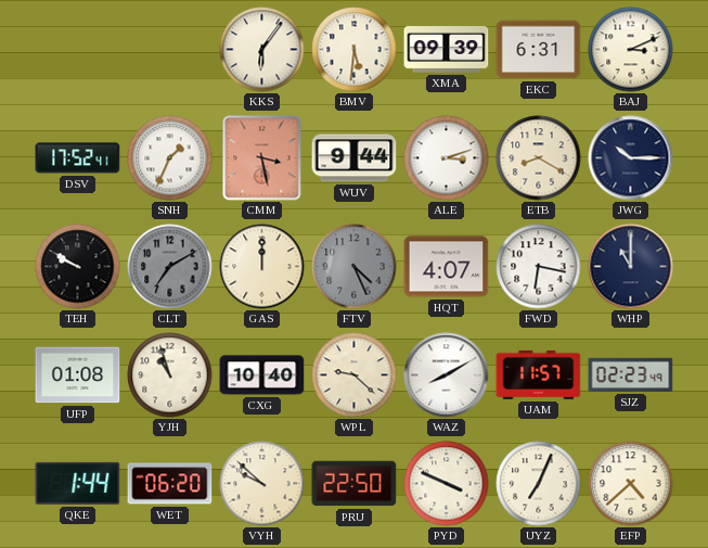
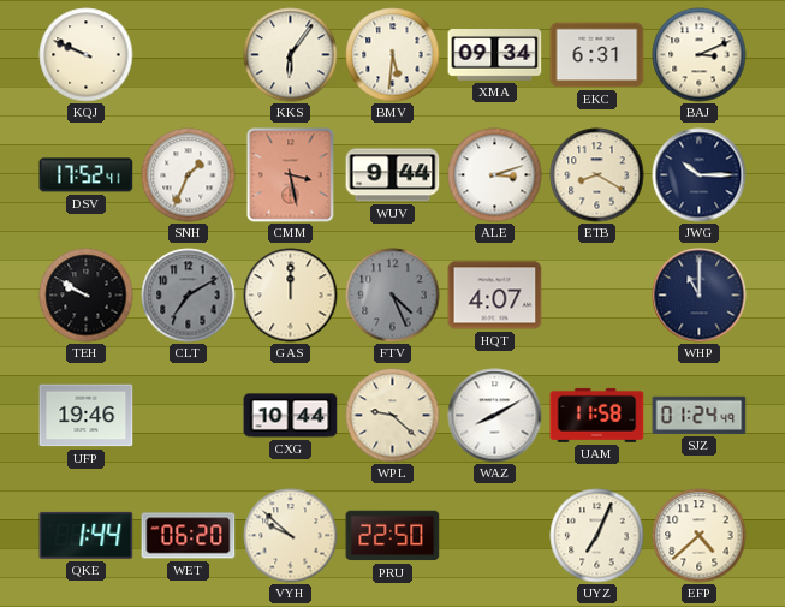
KQJ: none -> 9:49
XMA: 09:39 -> 09:34
FWD: 6:17 -> none
UFP: 01:08 -> 19:46
YJH: 10:57 -> none
CXG: 10:40 -> 10:44
UAM: 11:57 -> 11:58
SJZ: 02:23 -> 01:24
PYD: 3:49 -> none
